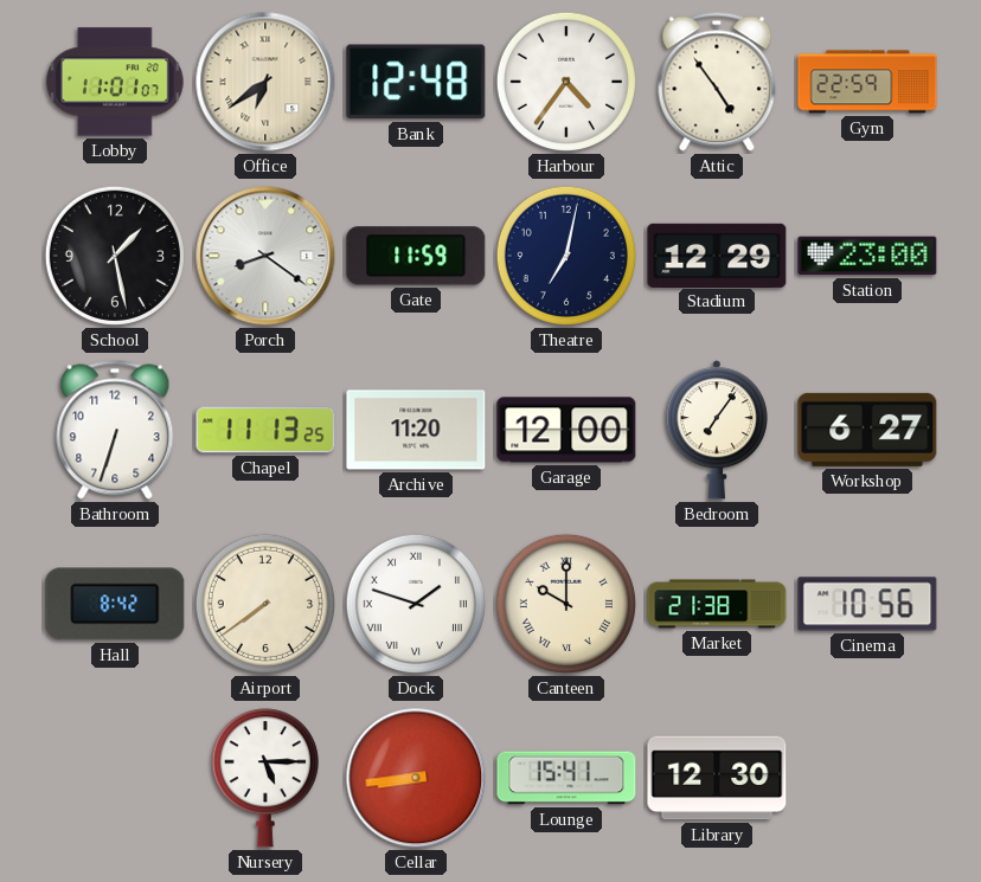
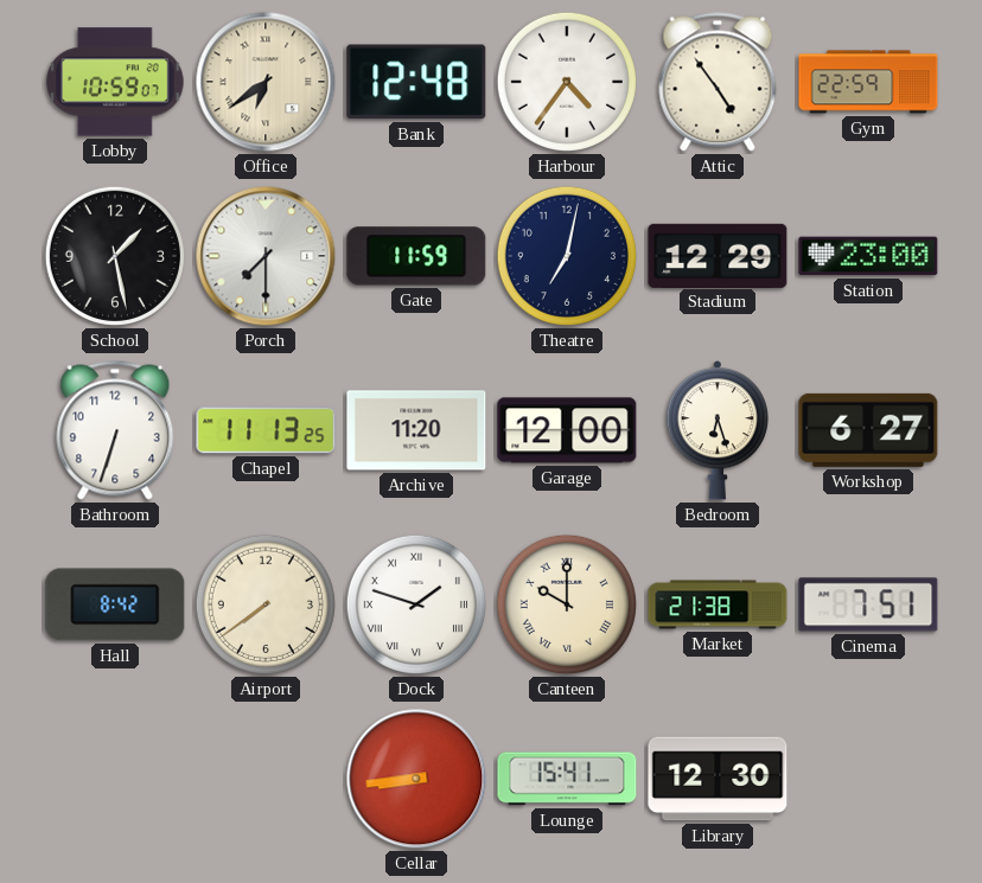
Lobby: 11:01 -> 10:59
Porch: 8:21 -> 7:30
Bedroom: 7:06 -> 6:27
Cinema: 10:56 -> 7:51
Nursery: 5:15 -> none
